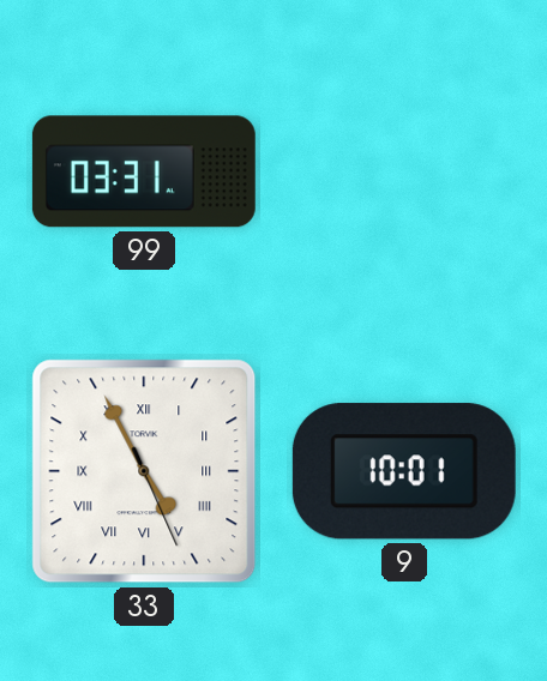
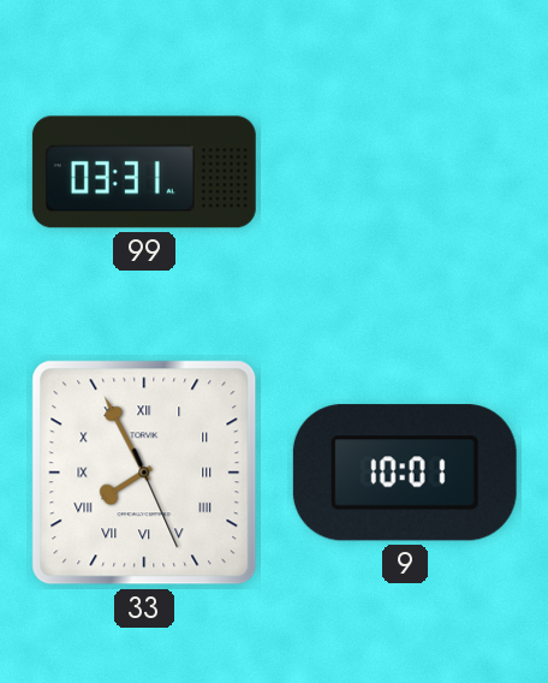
33: 4:55 -> 7:55
